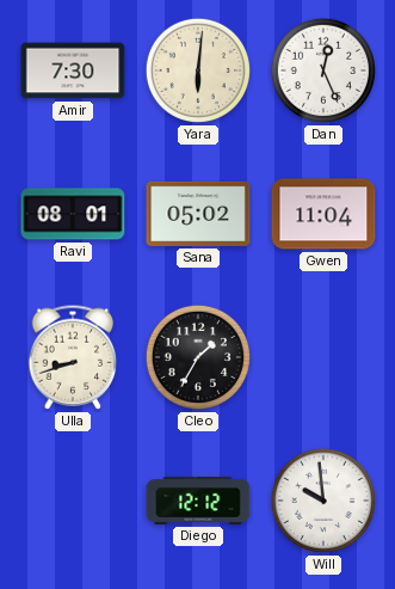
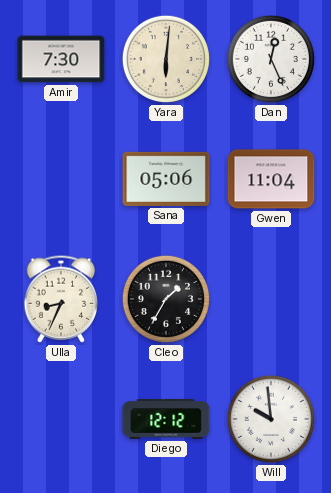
Ravi: 08:01 -> none
Sana: 05:02 -> 05:06
Ulla: 8:42 -> 8:34
